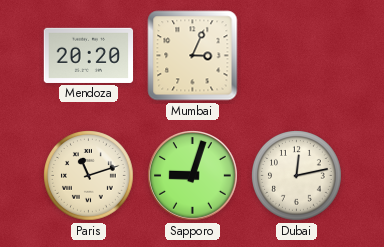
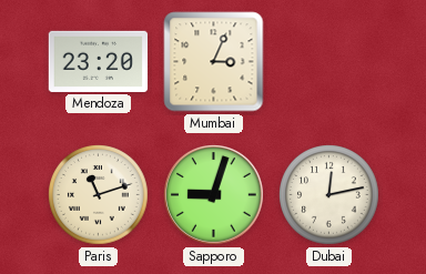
Mendoza: 20:20 -> 23:20
